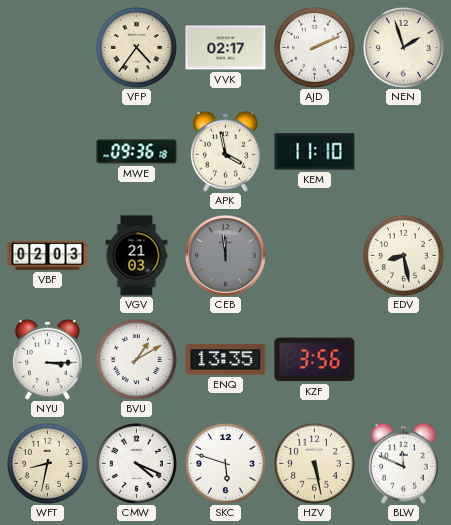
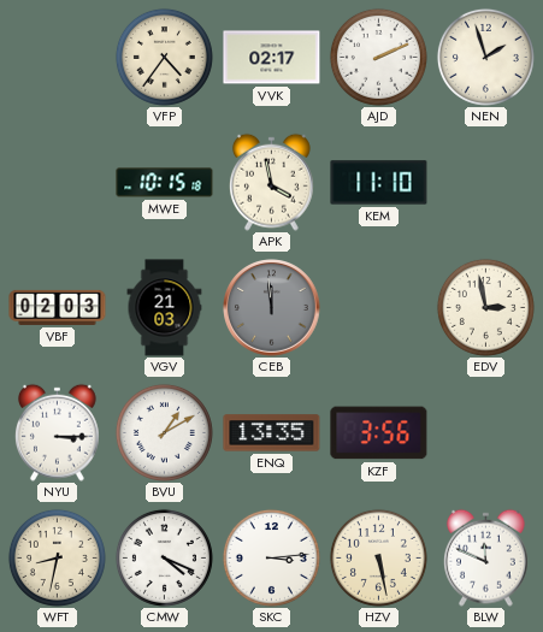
MWE: 09:36 -> 10:15
EDV: 8:28 -> 2:58
SKC: 5:48 -> 3:14
